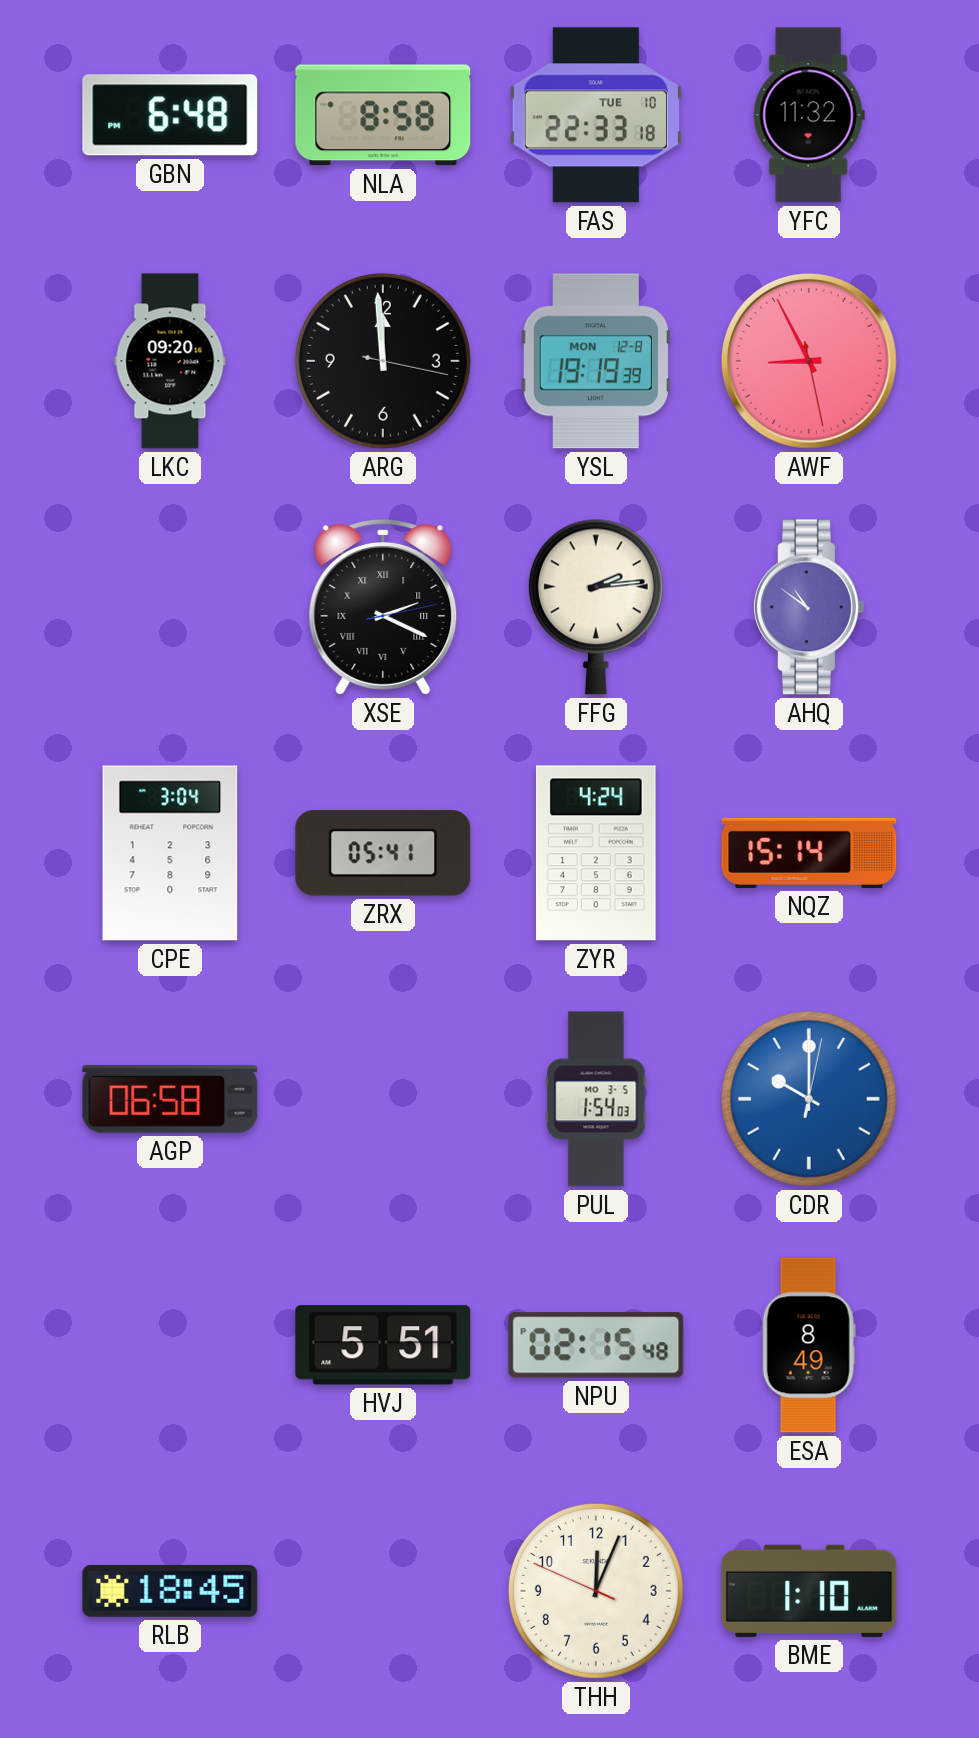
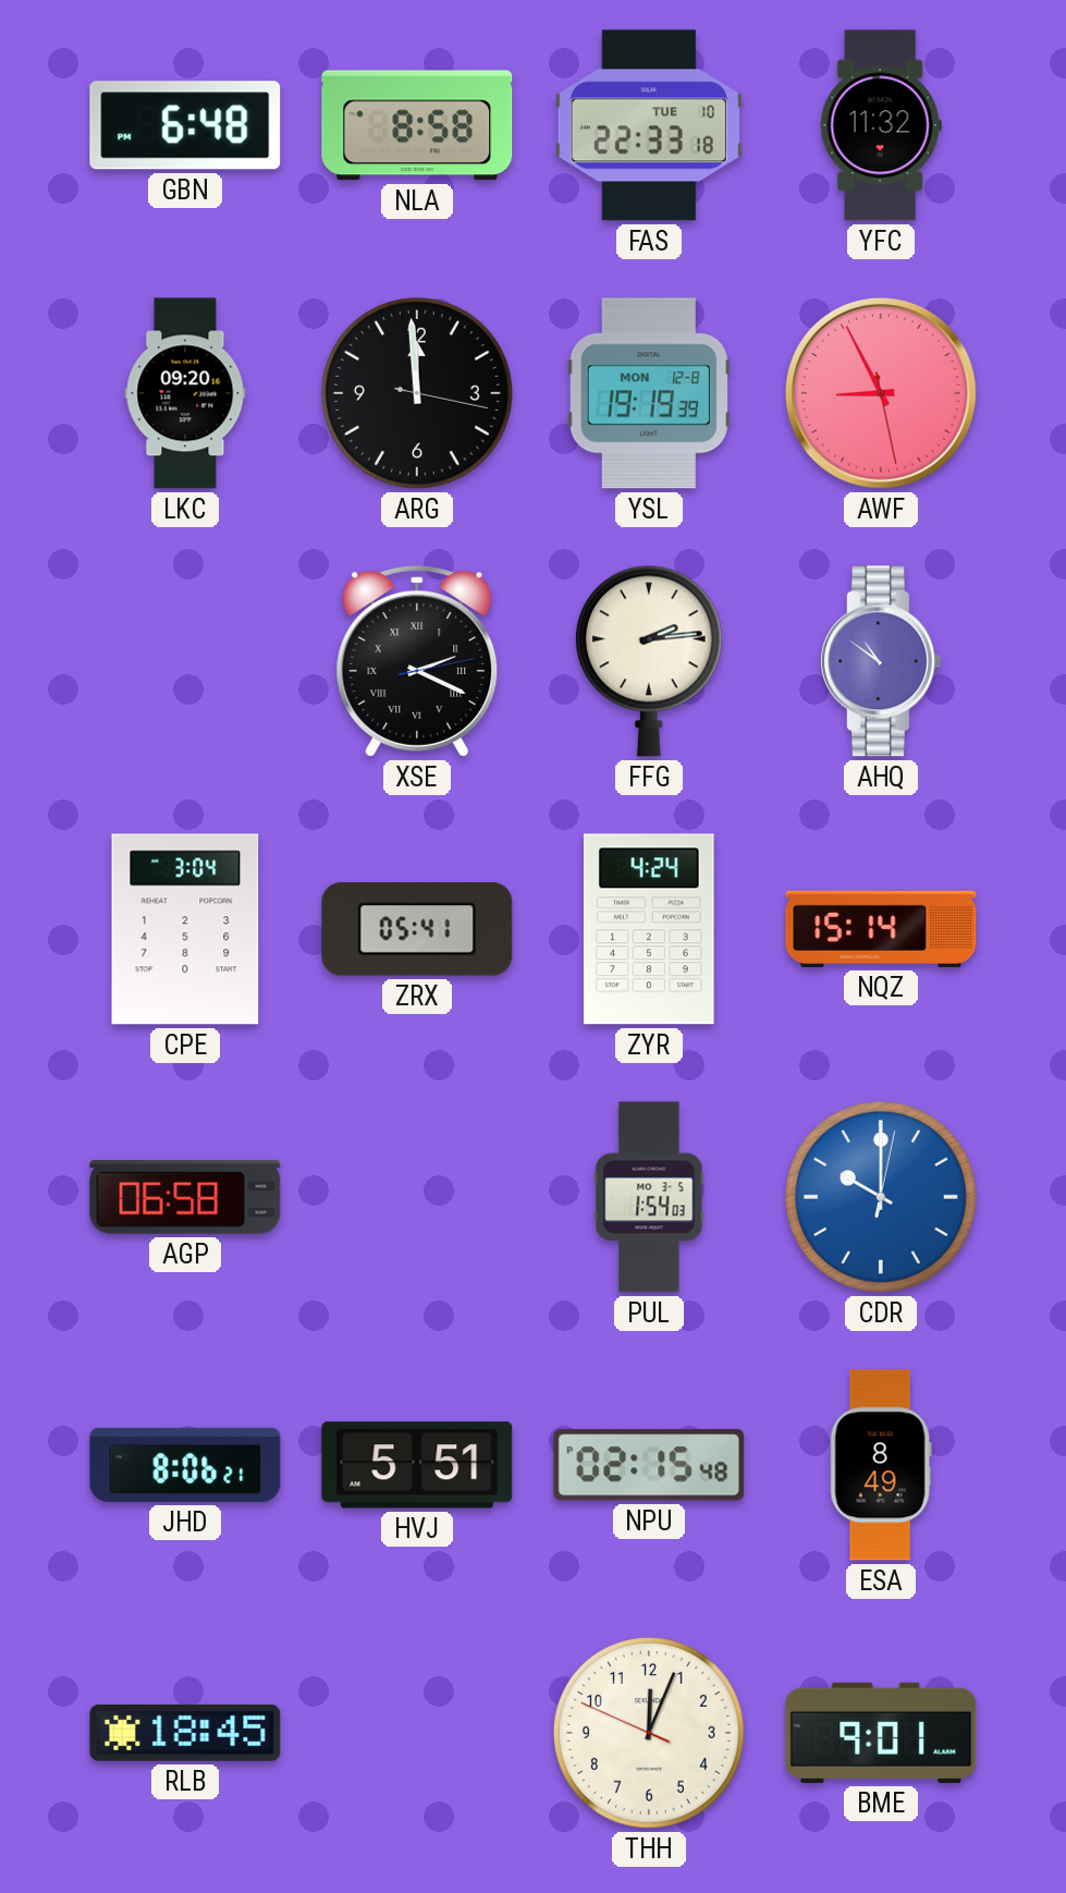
JHD: none -> 8:06
BME: 1:10 -> 9:01
